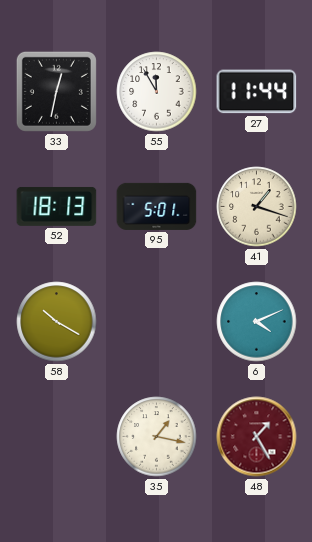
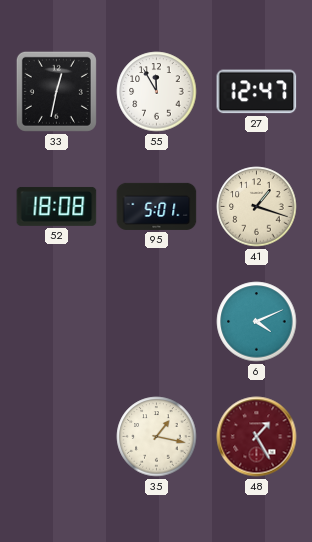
27: 11:44 -> 12:47
52: 18:13 -> 18:08
58: 10:20 -> none
